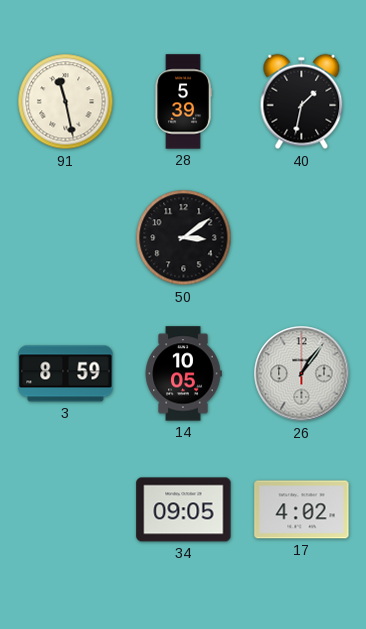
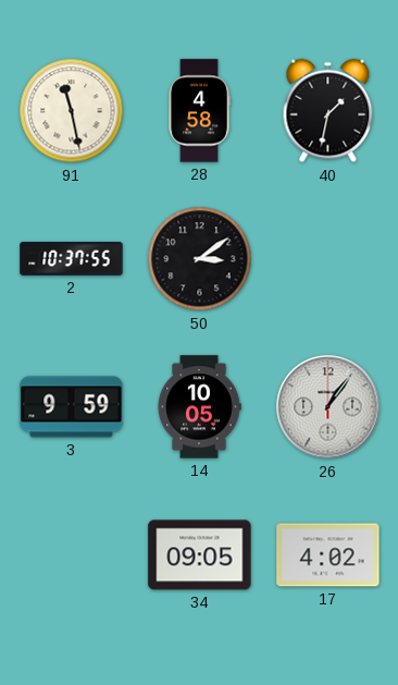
28: 5:39 -> 4:58
2: none -> 10:37
3: 8:59 -> 9:59
